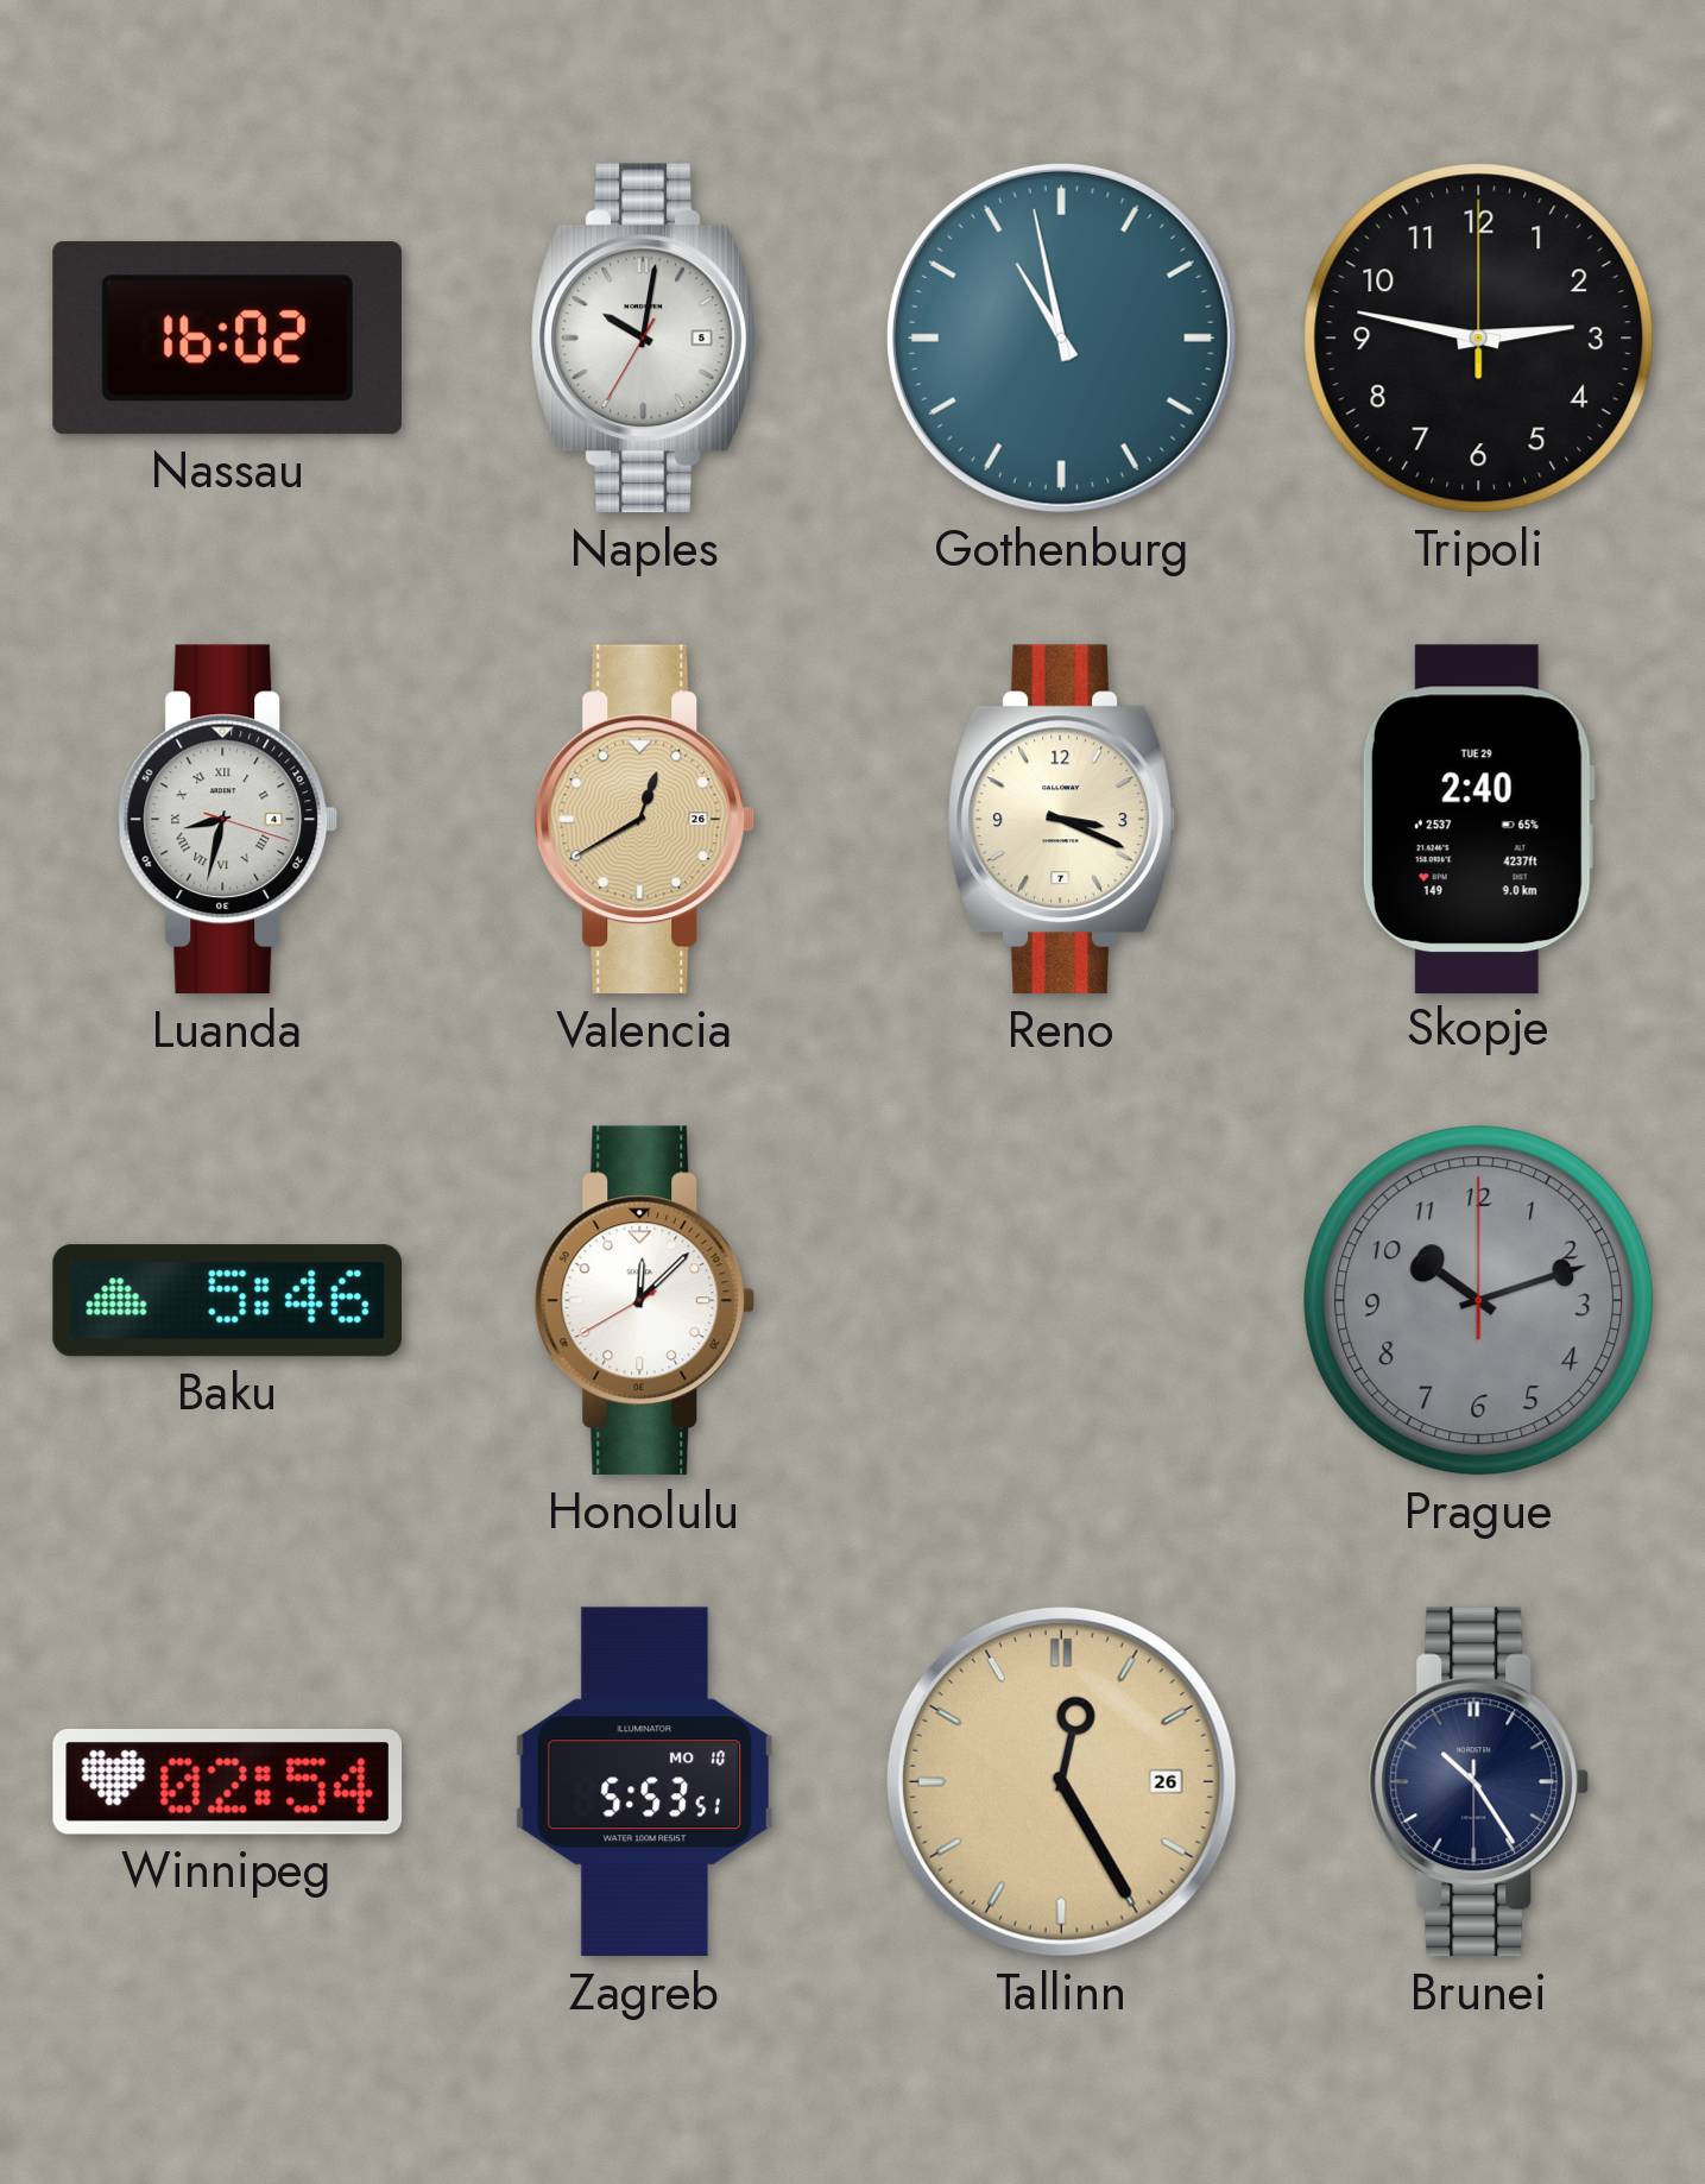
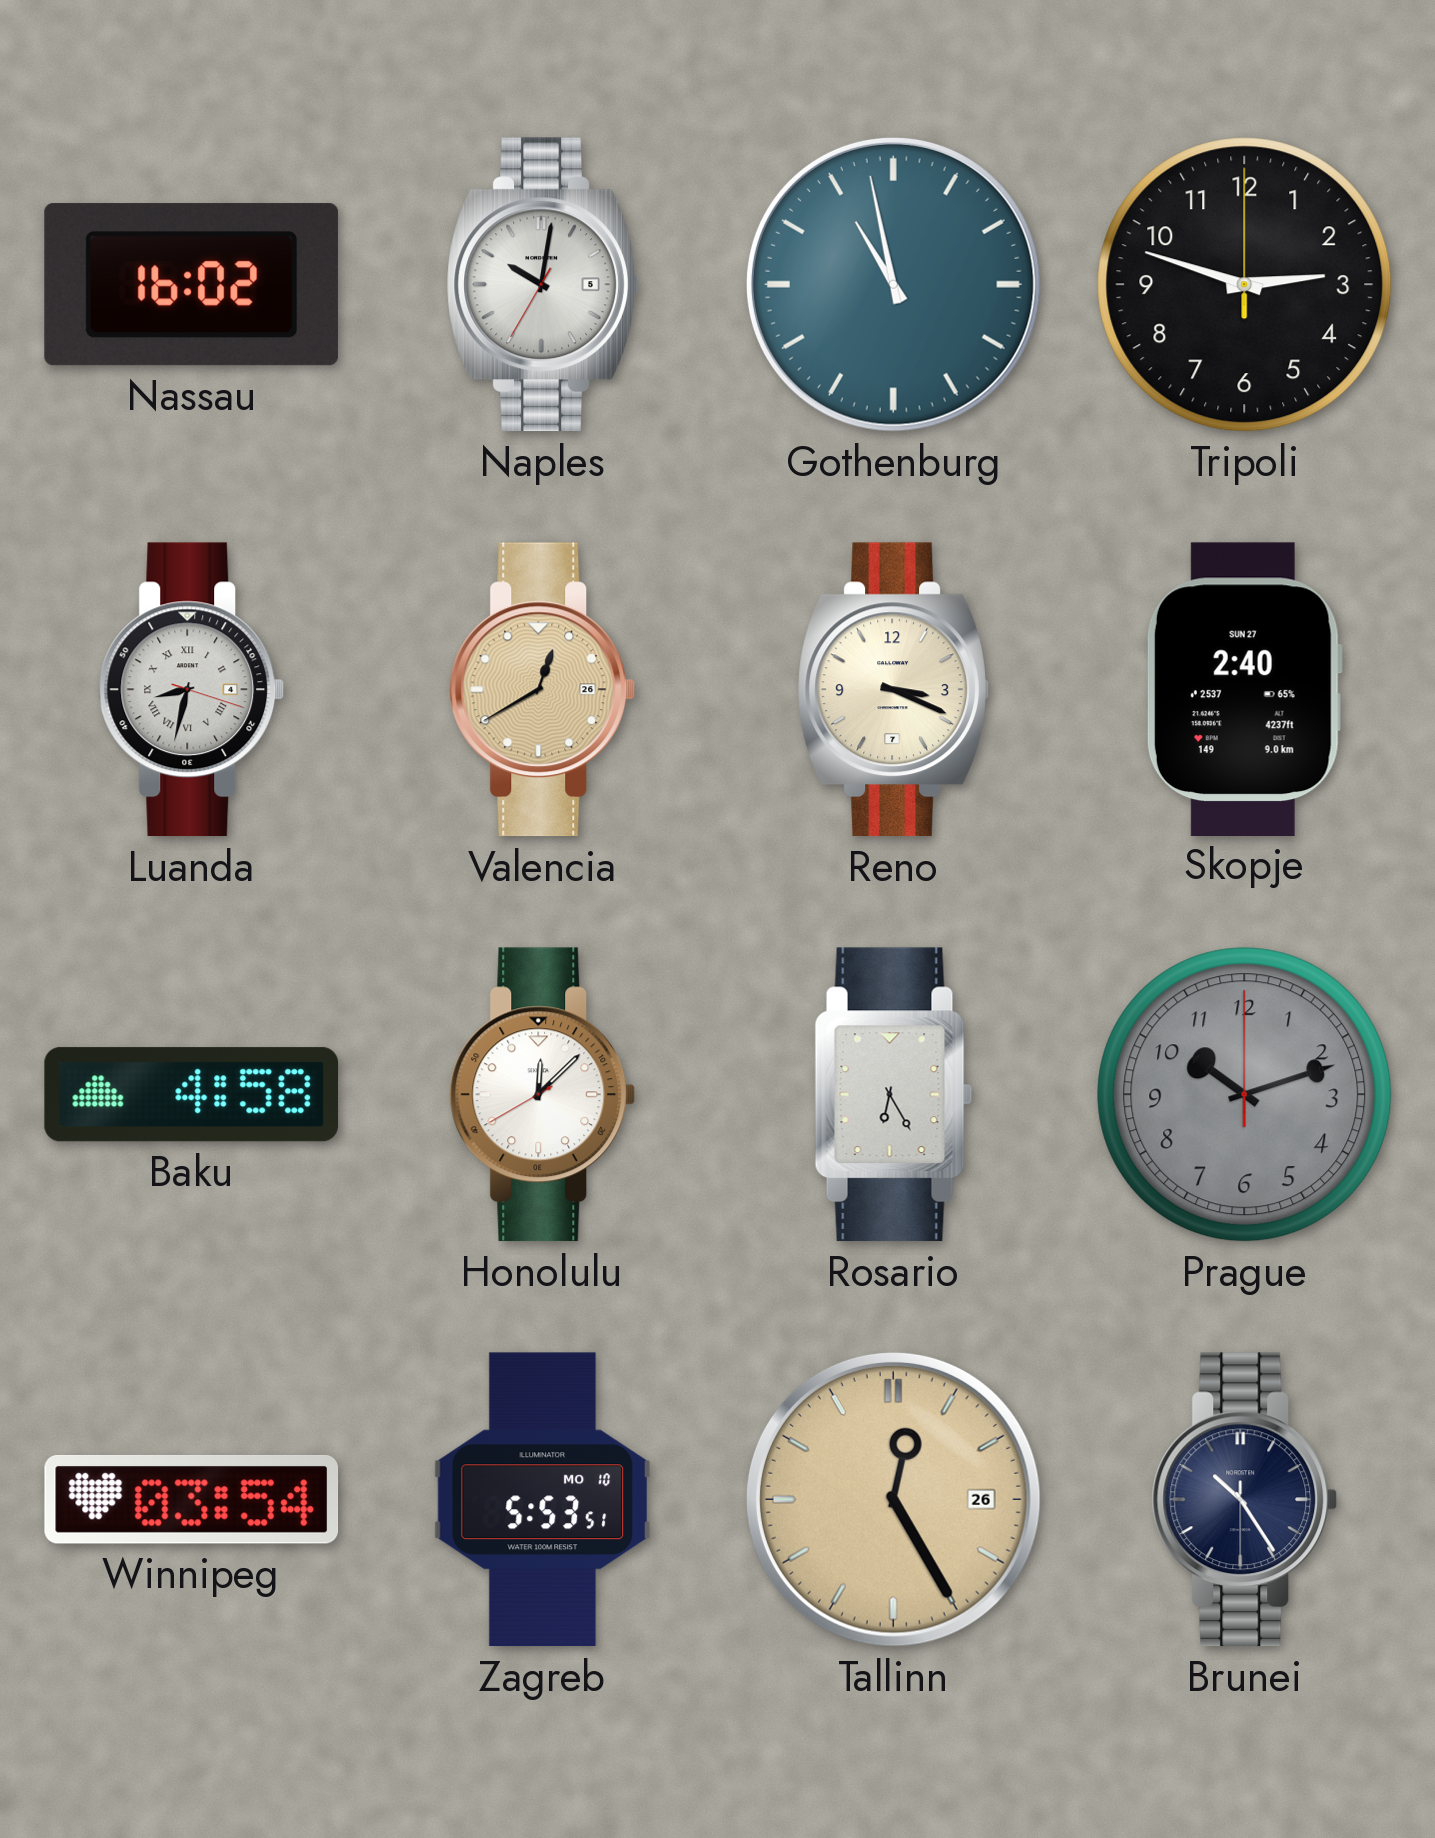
Tripoli: 2:47 -> 2:48
Skopje date: TUE 29 -> SUN 27
Baku: 5:46 -> 4:58
Rosario: none -> 6:25
Winnipeg: 02:54 -> 03:54
